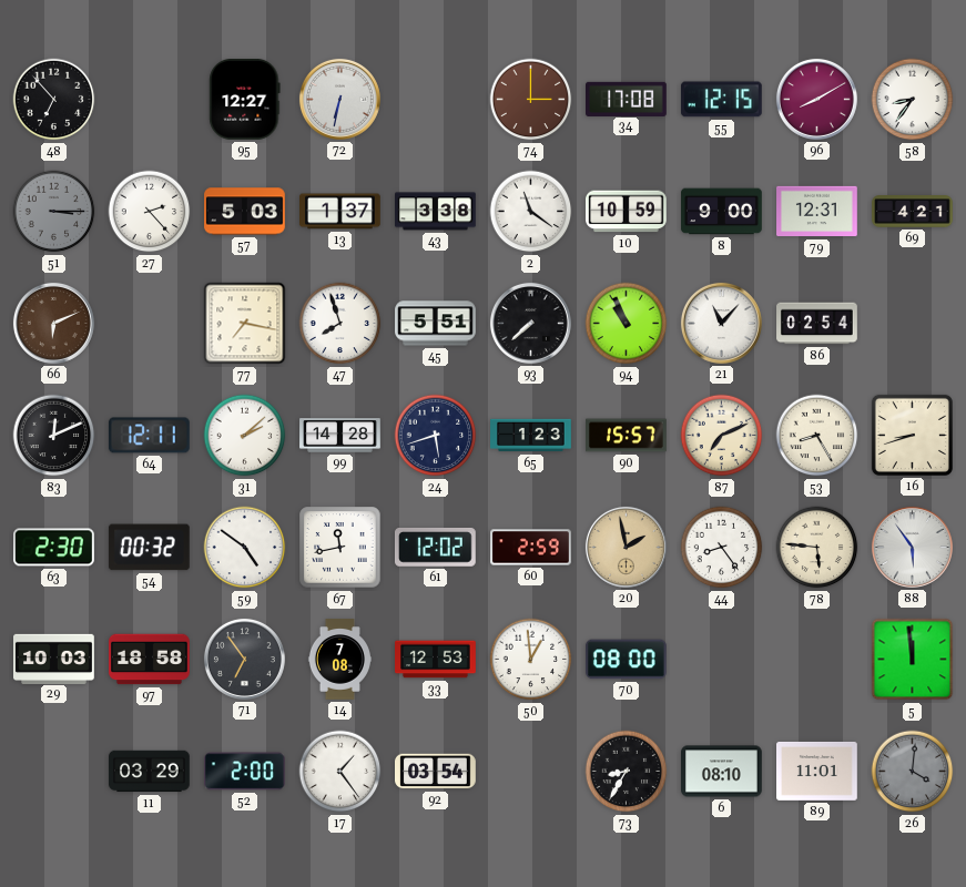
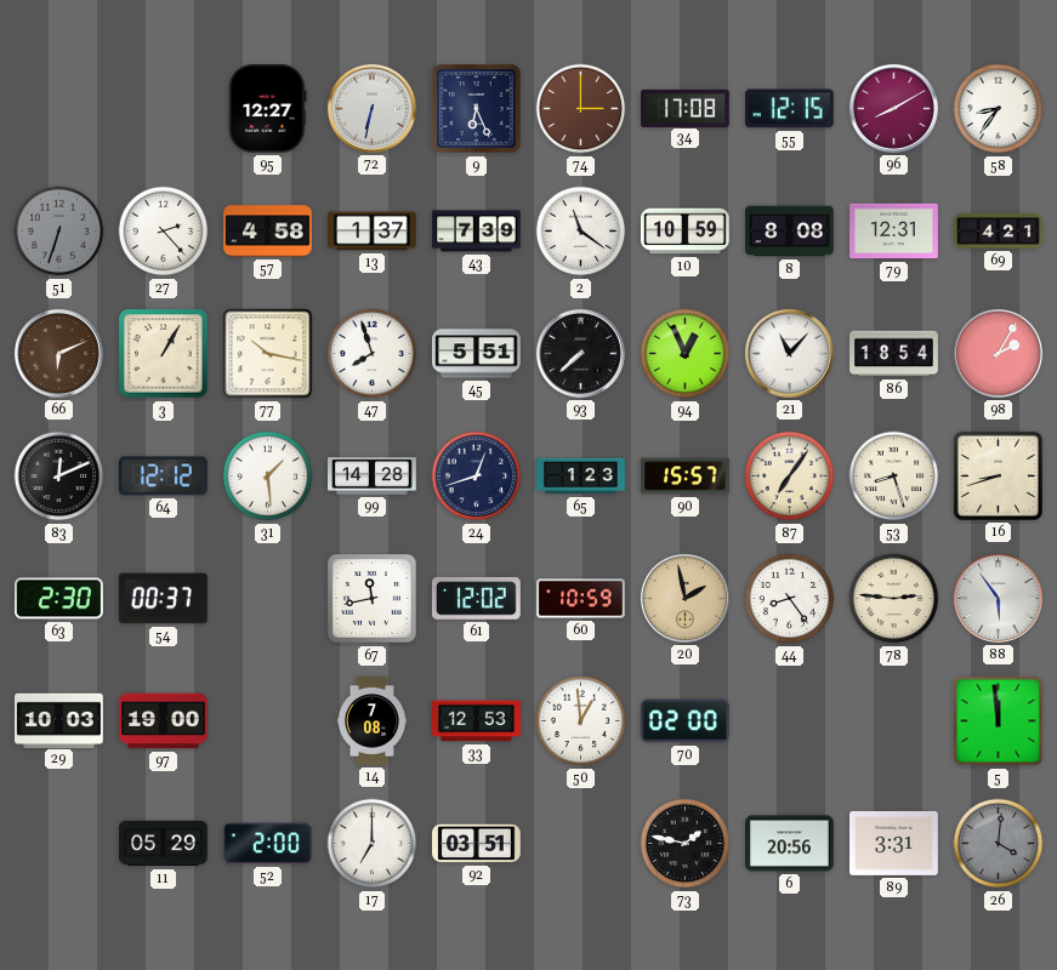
48: 6:53 -> none
9: none -> 6:26
51: 3:15 -> 6:33
57: 5:03 -> 4:58
43: 3:38 -> 7:39
8: 9:00 -> 8:08
3: none -> 1:05
77: 7:17 -> 10:17
94: 10:56 -> 12:56
86: 02:54 -> 18:54
98: none -> 2:05
64: 12:11 -> 12:12
31: 2:08 -> 1:29
24: 5:42 -> 12:42
87: 7:11 -> 7:06
53: 8:25 -> 8:27
54: 00:32 -> 00:37
59: 4:51 -> none
60: 2:59 -> 10:59
78: 5:46 -> 2:46
97: 18:58 -> 19:00
71: 6:54 -> none
70: 08:00 -> 02:00
11: 03:29 -> 05:29
17: 1:24 -> 7:00
92: 03:54 -> 03:51
73: 8:35 -> 1:47
6: 08:10 -> 20:56
89: 11:01 -> 3:31
